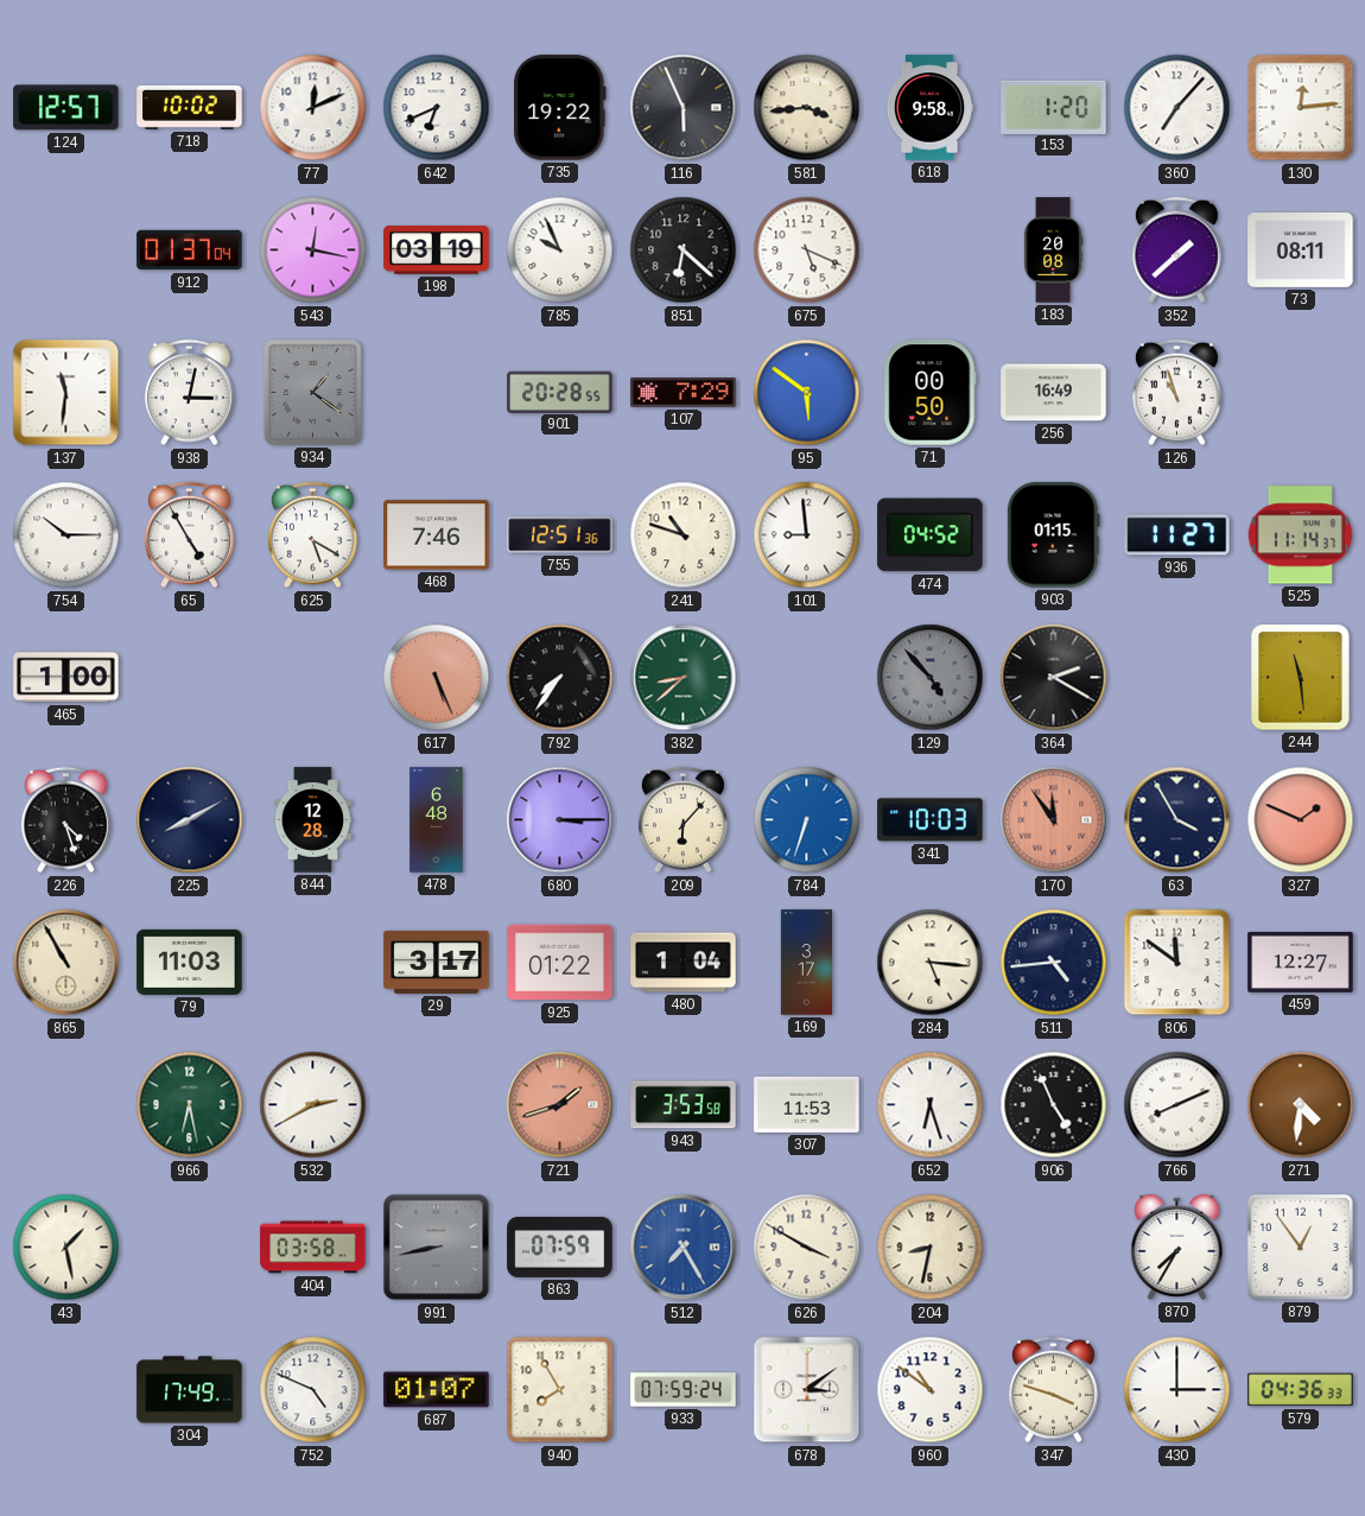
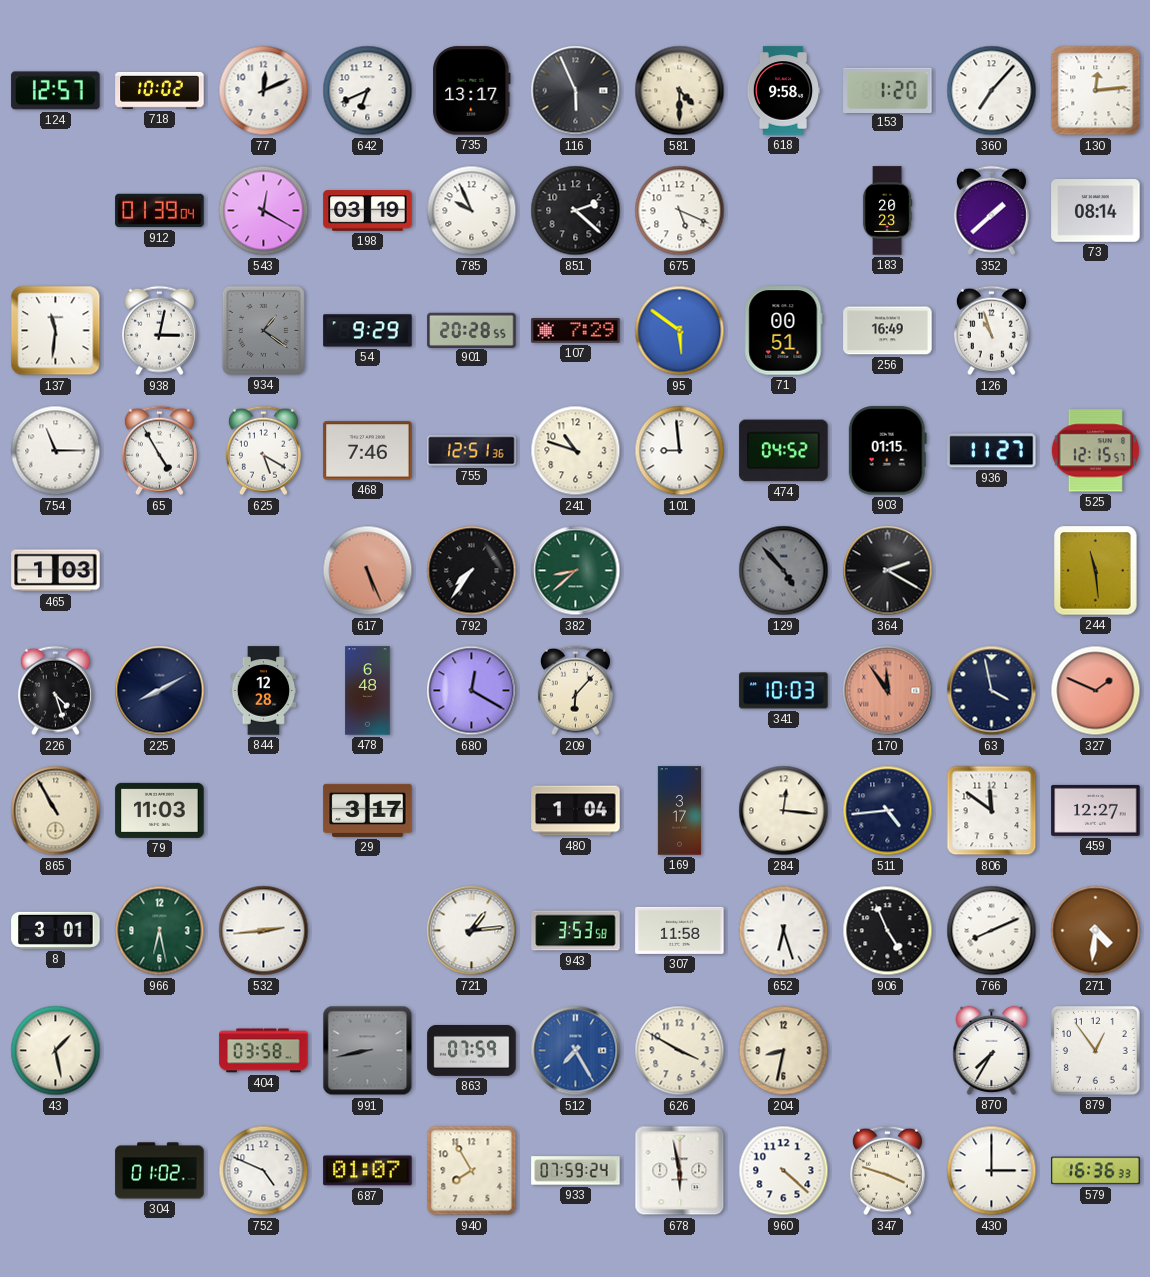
735: 19:22 -> 13:17
581: 3:44 -> 4:30
912: 01:37 -> 01:39
543: 12:17 -> 12:20
851: 6:22 -> 2:22
183: 20:08 -> 20:23
73: 08:11 -> 08:14
54: none -> 9:29
71: 00:50 -> 00:51
754: 10:15 -> 11:15
525: 11:14 -> 12:15
465: 1:00 -> 1:03
680: 3:15 -> 12:20
784: 6:33 -> none
63: 3:55 -> 3:58
925: 01:22 -> none
284: 5:16 -> 12:16
8: none -> 3:01
532: 2:40 -> 2:44
721: 1:42 -> 1:14
721 dial: salmon -> white
307: 11:53 -> 11:58
304: 17:49 -> 01:02
678: 3:09 -> 5:58
960: 10:51 -> 4:22
579: 04:36 -> 16:36
